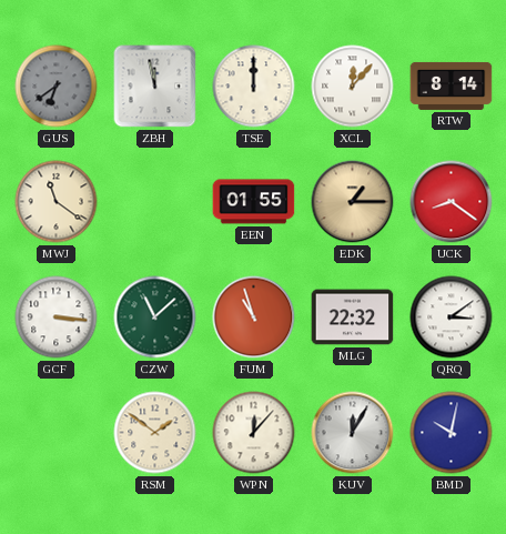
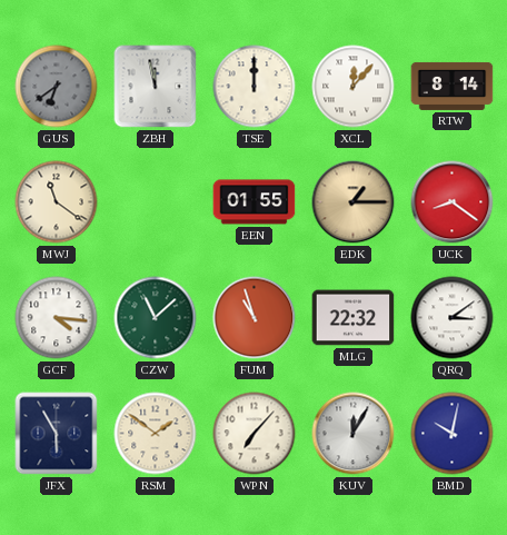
GCF: 3:16 -> 4:16
JFX: none -> 5:55
WPN: 12:07 -> 7:07
